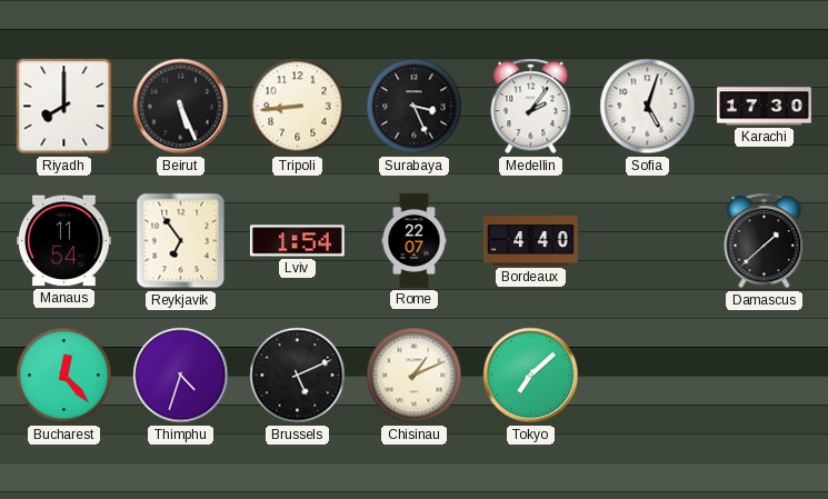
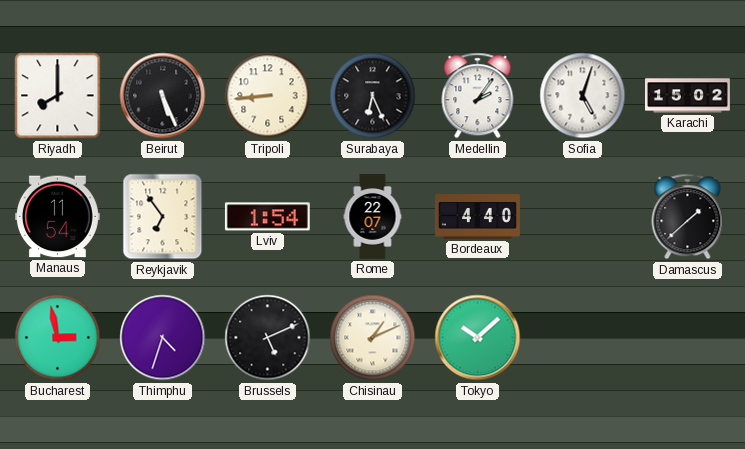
Surabaya: 3:26 -> 6:26
Karachi: 17:30 -> 15:02
Bucharest: 12:23 -> 2:58
Tokyo: 7:08 -> 10:08
